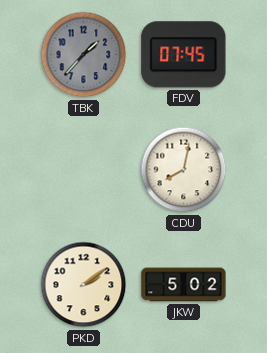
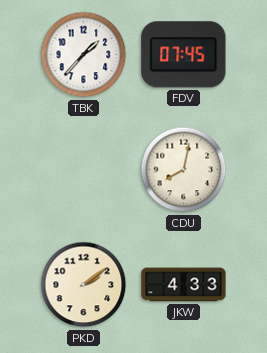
TBK dial: grey -> white
JKW: 5:02 -> 4:33
